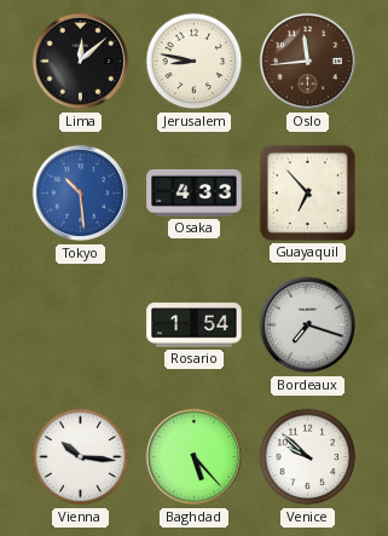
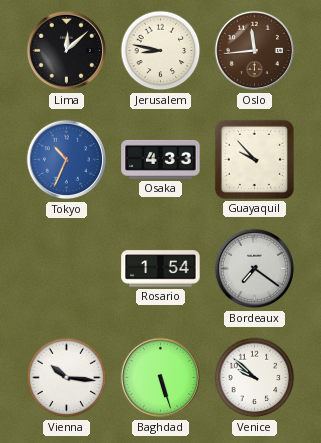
Tokyo: 10:29 -> 10:34
Guayaquil: 6:53 -> 9:53
Bordeaux: 7:18 -> 7:21
Baghdad: 5:23 -> 5:27
